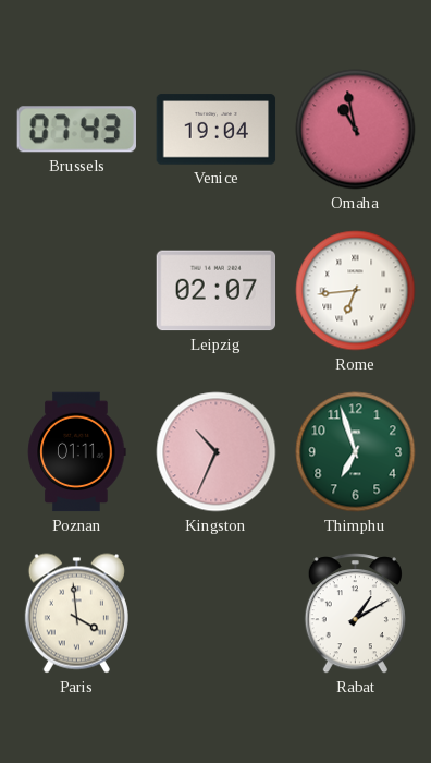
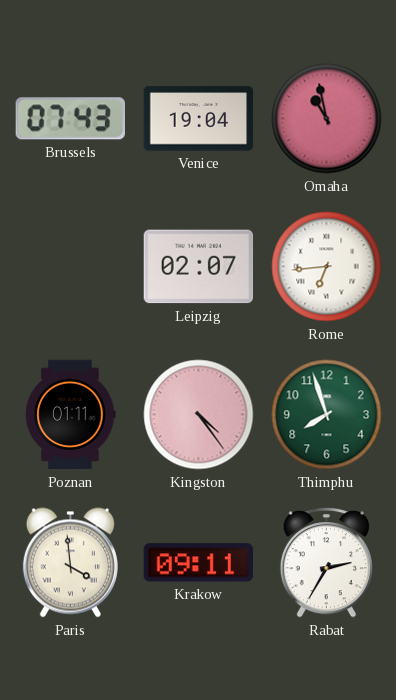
Kingston: 10:34 -> 4:24
Thimphu: 6:57 -> 7:57
Krakow: none -> 09:11
Rabat: 1:10 -> 2:35
